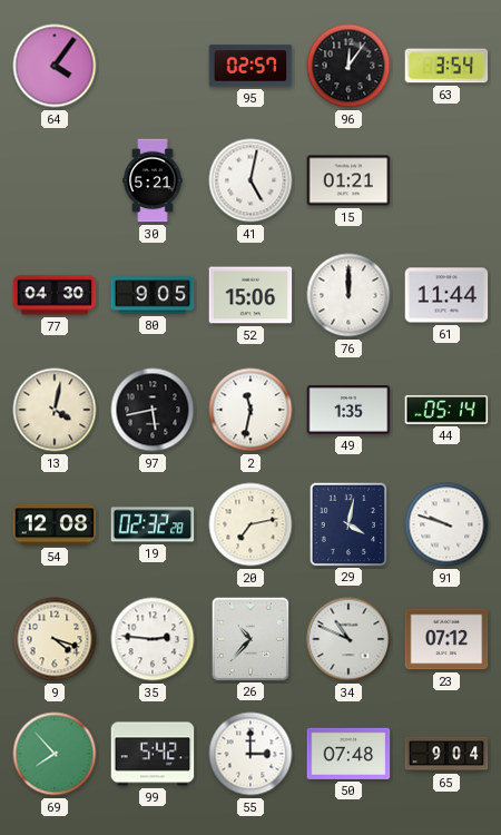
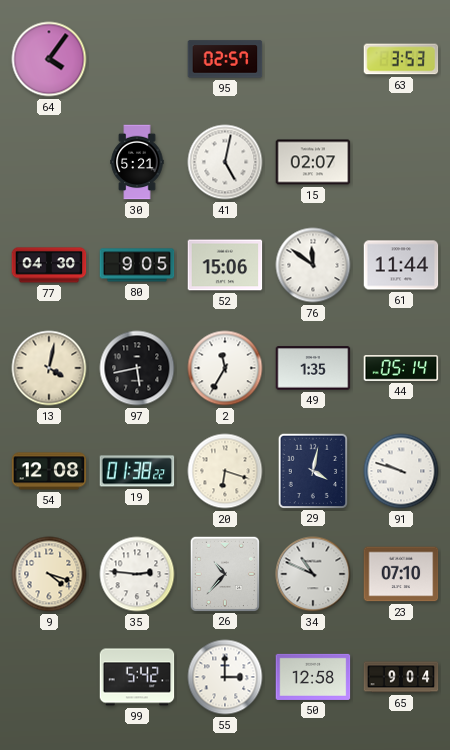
96: 12:06 -> none
63: 3:54 -> 3:53
15: 01:21 -> 02:07
76: 12:00 -> 11:51
2: 11:32 -> 11:35
19: 02:32 -> 01:38
20: 7:13 -> 6:18
23: 07:12 -> 07:10
69: 7:53 -> none
50: 07:48 -> 12:58
